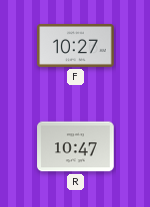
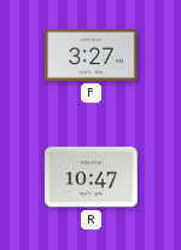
F: 10:27 -> 3:27
